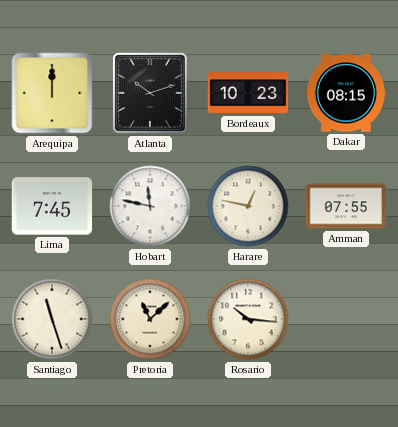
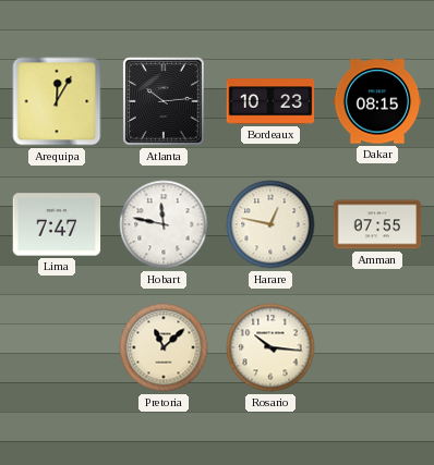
Arequipa: 12:00 -> 12:05
Atlanta: 10:12 -> 10:14
Lima: 7:45 -> 7:47
Santiago: 11:27 -> none
